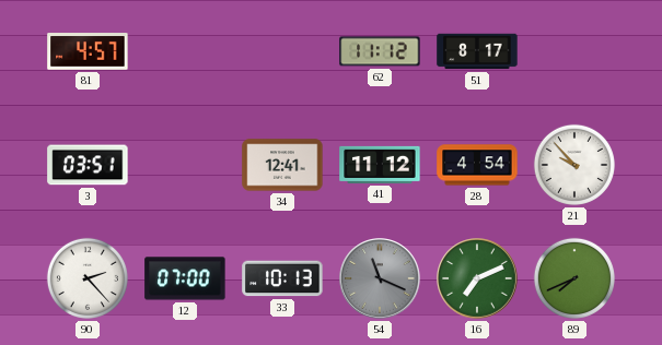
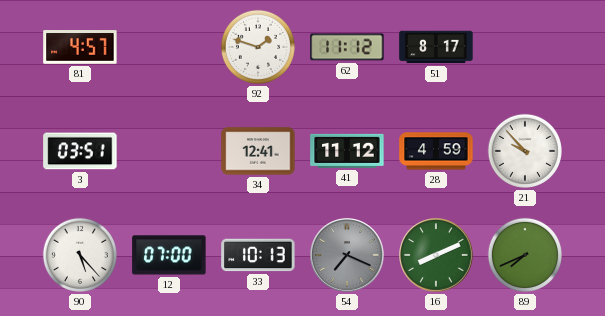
92: none -> 1:48
28: 4:54 -> 4:59
90: 2:23 -> 5:23
54: 11:19 -> 7:19
16: 7:11 -> 8:11
